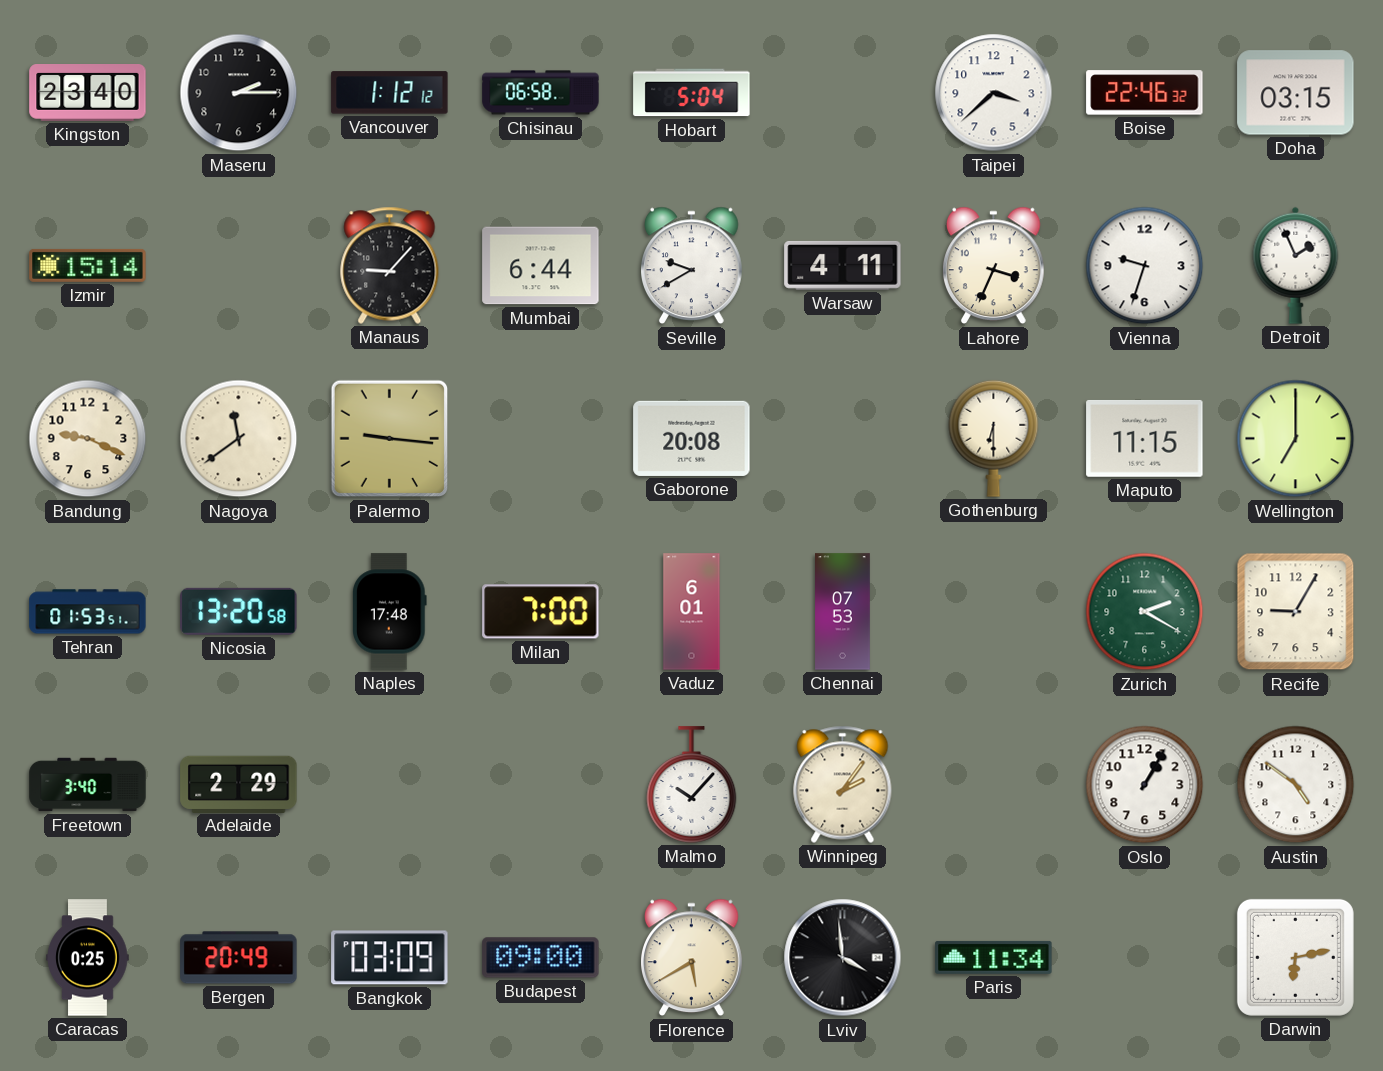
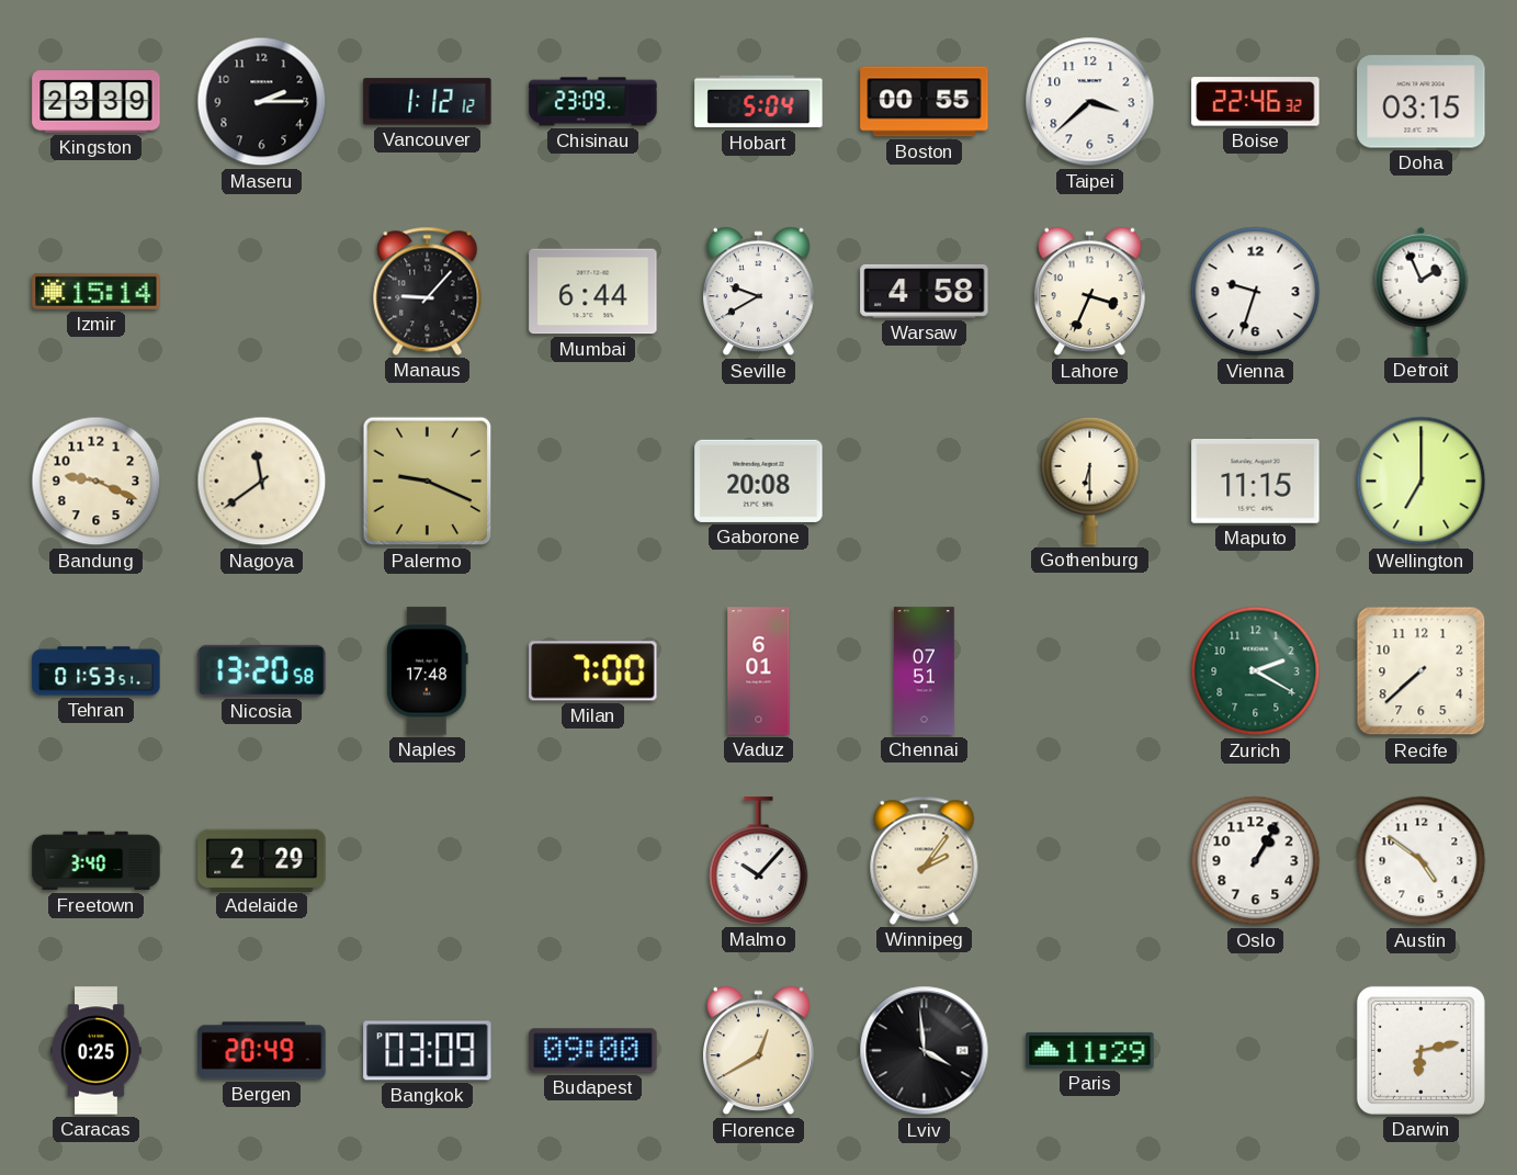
Kingston: 23:40 -> 23:39
Chisinau: 06:58 -> 23:09
Boston: none -> 00:55
Warsaw: 4:11 -> 4:58
Palermo: 9:16 -> 9:19
Chennai: 07:53 -> 07:51
Recife: 9:05 -> 7:38
Florence: 5:40 -> 12:40
Paris: 11:34 -> 11:29
